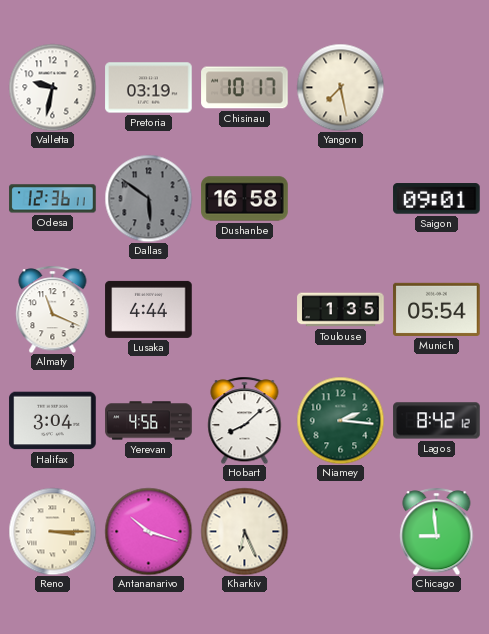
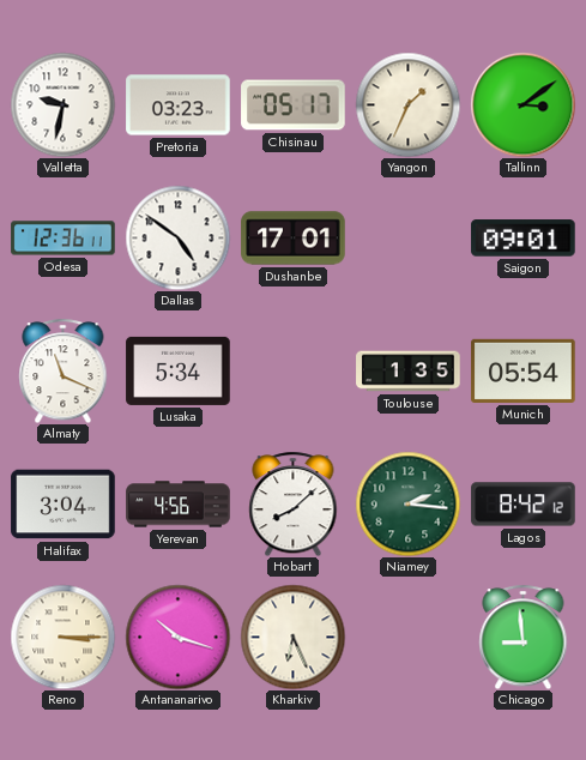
Pretoria: 03:19 -> 03:23
Chisinau: 10:17 -> 05:17
Yangon: 7:28 -> 1:34
Tallinn: none -> 3:09
Dallas: 5:51 -> 4:51
Dallas dial: grey -> white
Dushanbe: 16:58 -> 17:01
Lusaka: 4:44 -> 5:34
